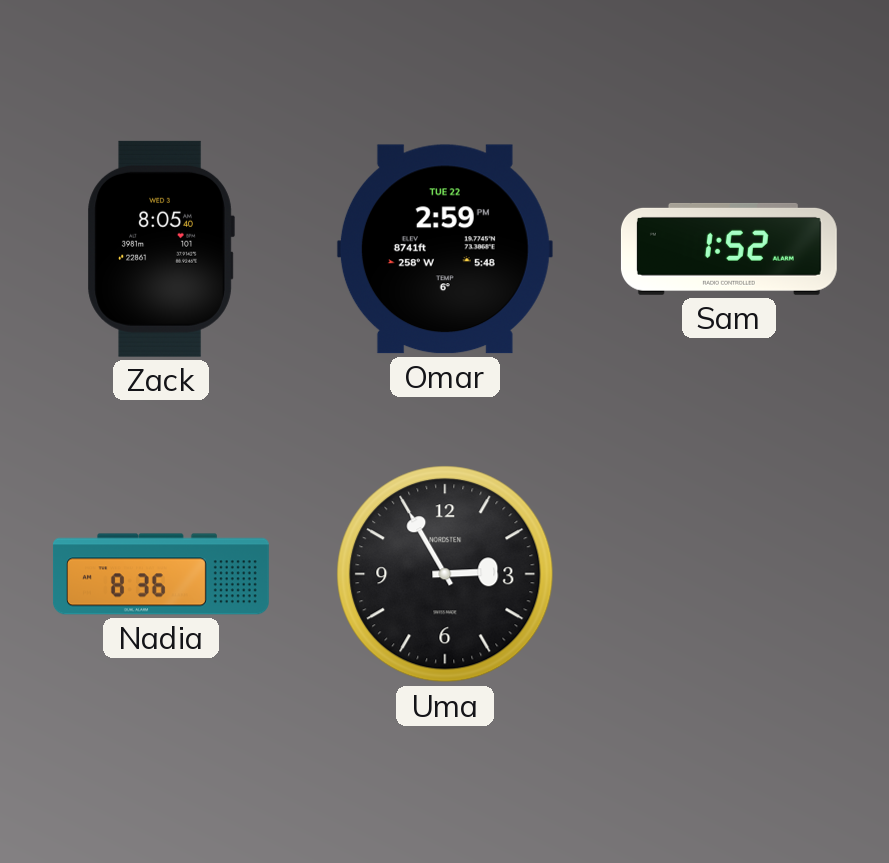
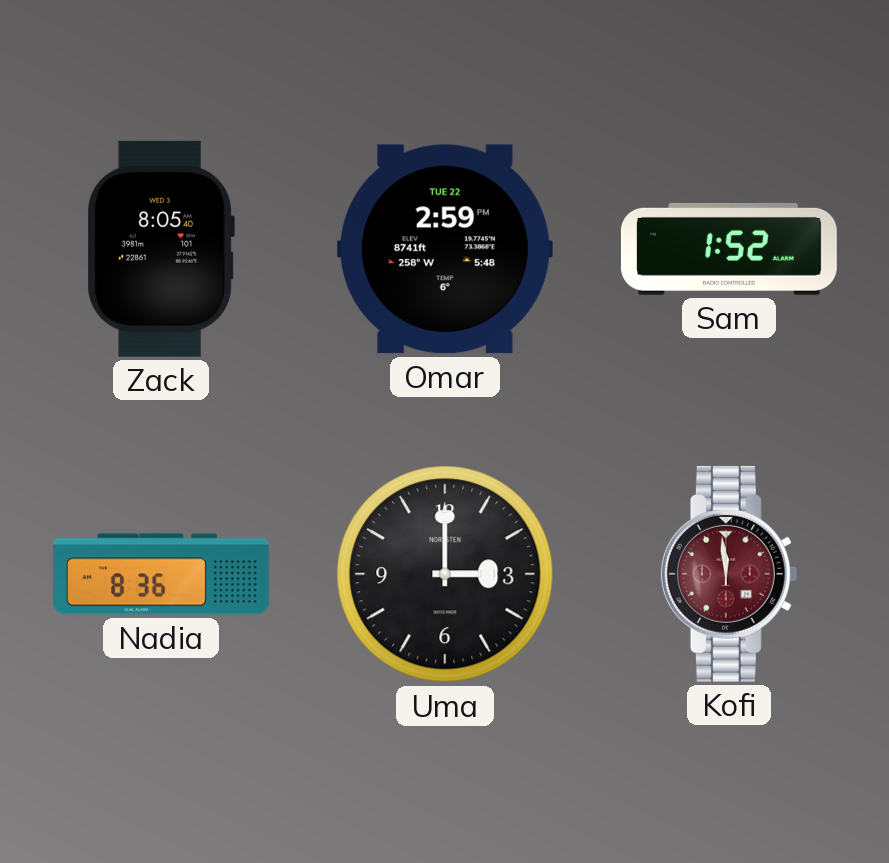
Uma: 2:55 -> 3:00
Kofi: none -> 11:59
